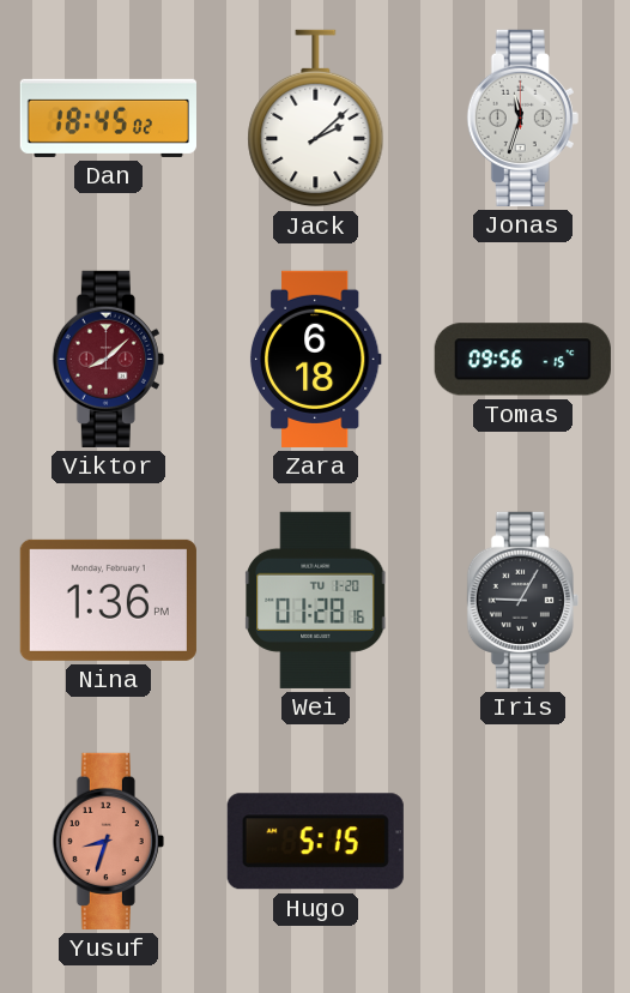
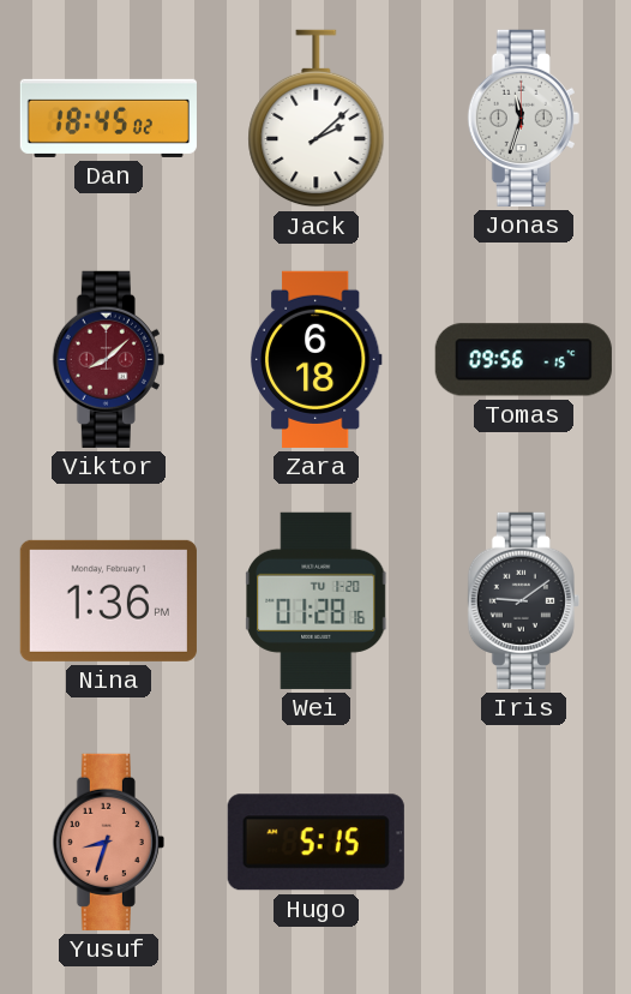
Iris: 9:05 -> 9:09
